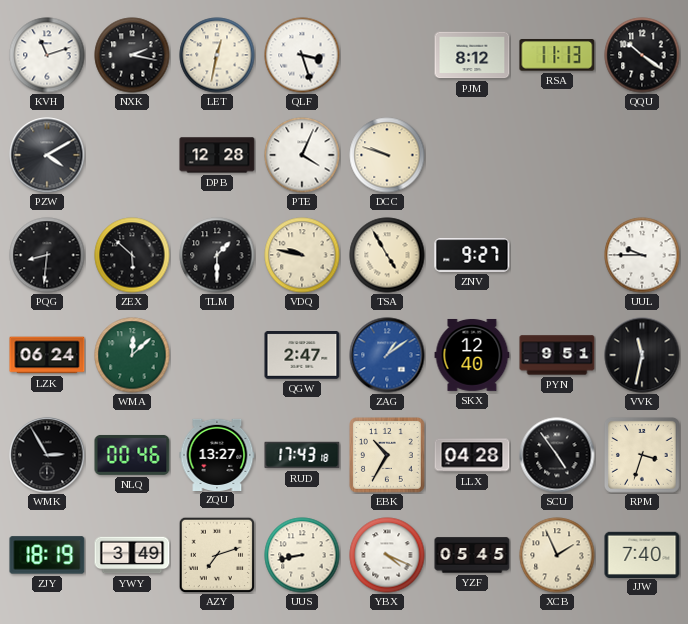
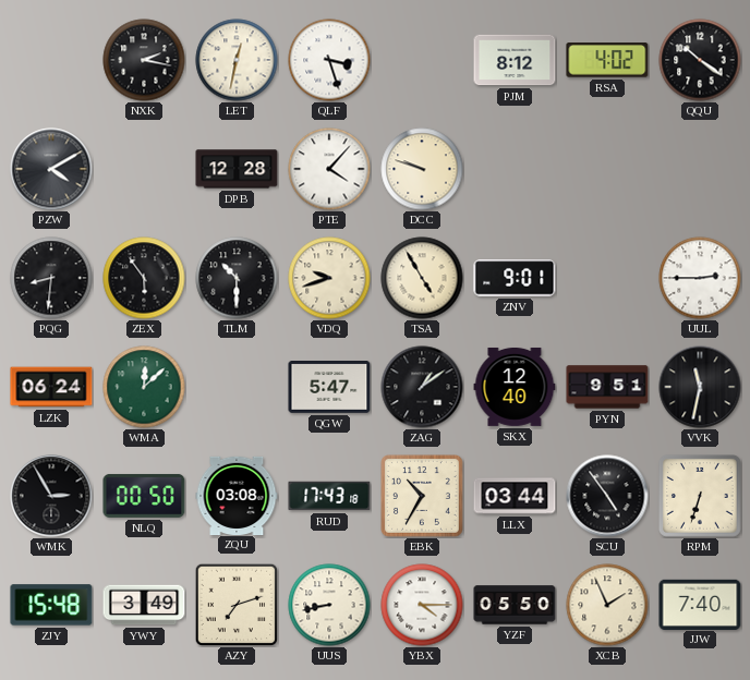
KVH: 11:12 -> none
RSA: 11:13 -> 4:02
PTE: 4:04 -> 4:07
ZEX: 5:52 -> 5:54
TLM: 1:30 -> 10:30
VDQ: 9:47 -> 9:42
ZNV: 9:27 -> 9:01
UUL: 9:45 -> 2:45
QGW: 2:47 -> 5:47
ZAG dial: blue -> black
NLQ: 00:46 -> 00:50
ZQU: 13:27 -> 03:08
LLX: 04:28 -> 03:44
RPM: 3:33 -> 6:33
ZJY: 18:19 -> 15:48
YBX: 4:19 -> 4:15
YZF: 05:45 -> 05:50
